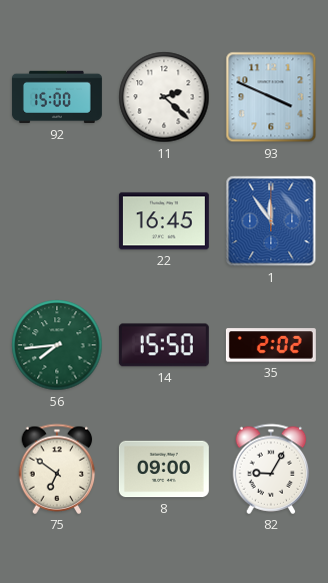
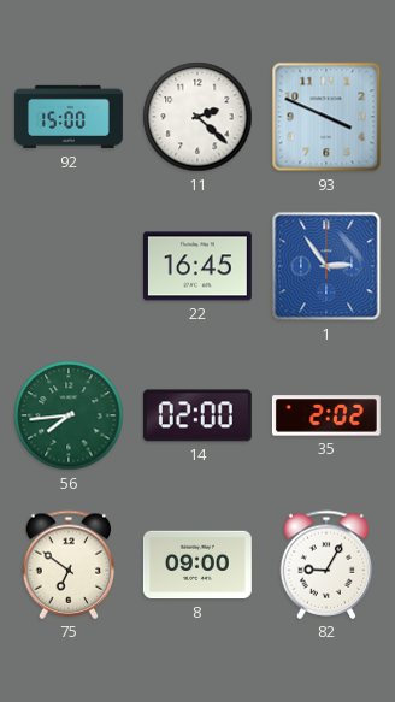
1: 11:54 -> 2:54
14: 15:50 -> 02:00
